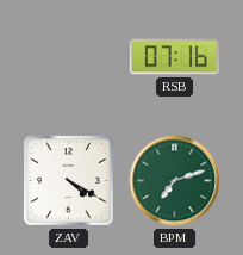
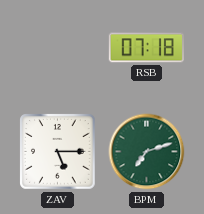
RSB: 07:16 -> 07:18
ZAV: 4:20 -> 5:15
